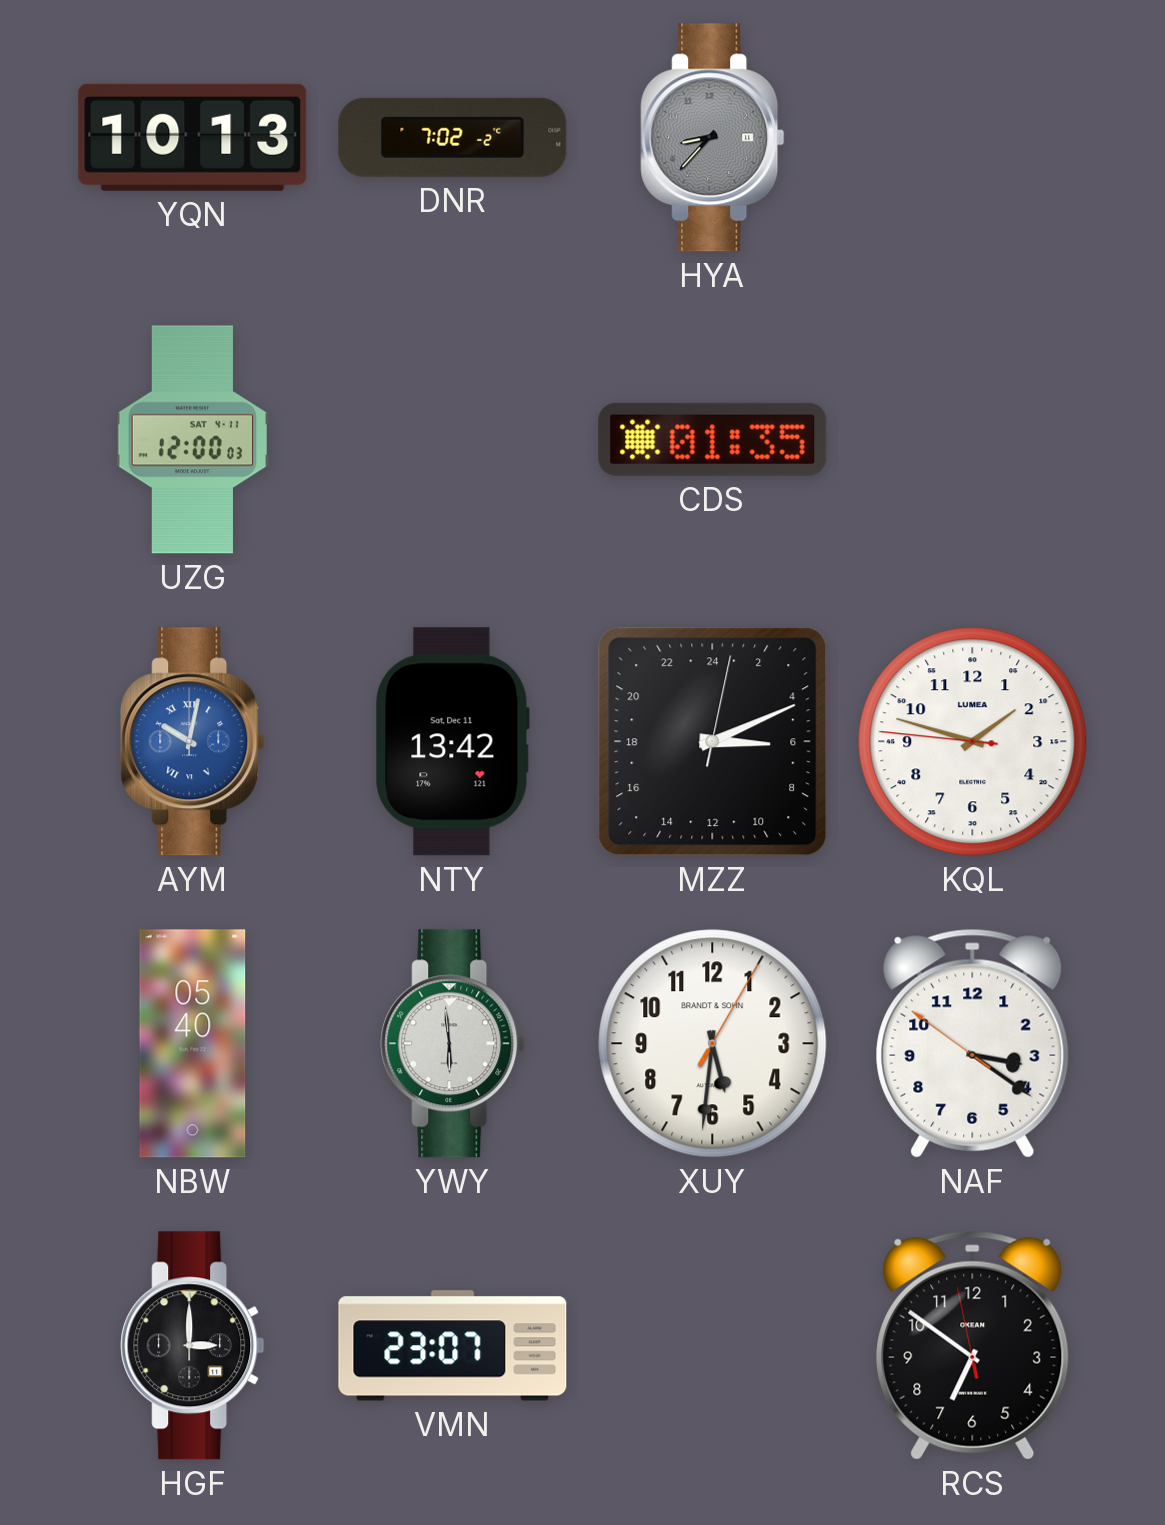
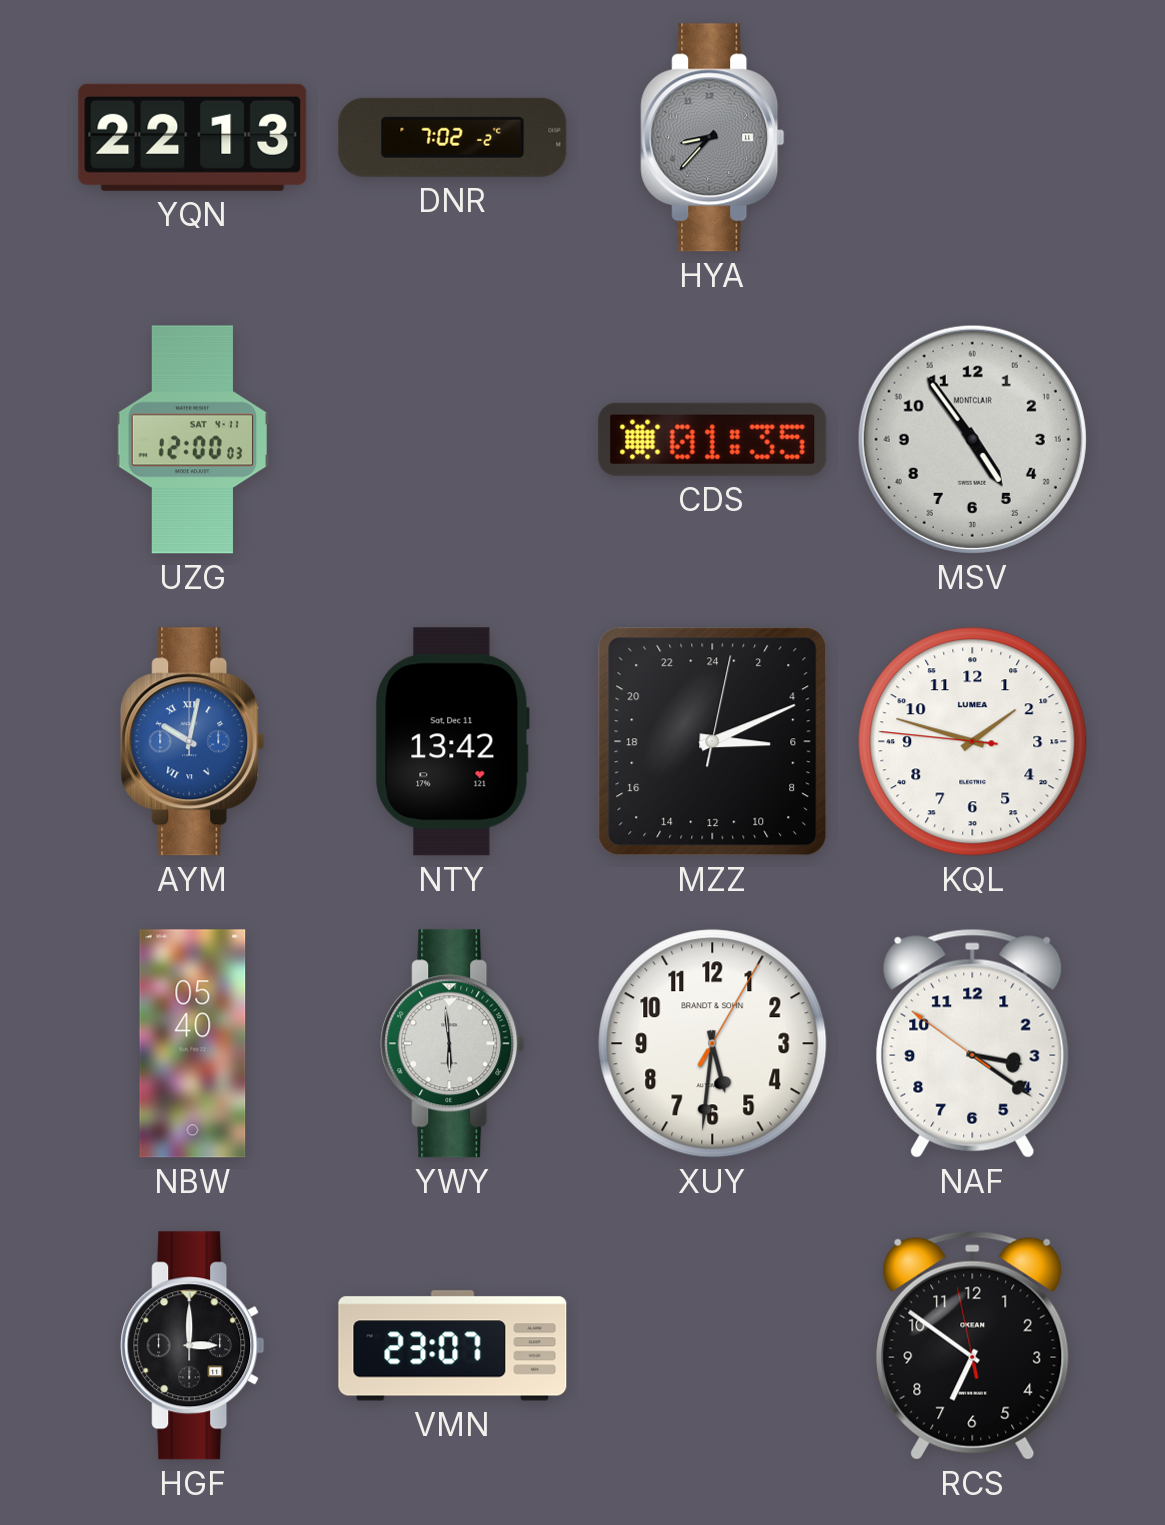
YQN: 10:13 -> 22:13
MSV: none -> 4:54
